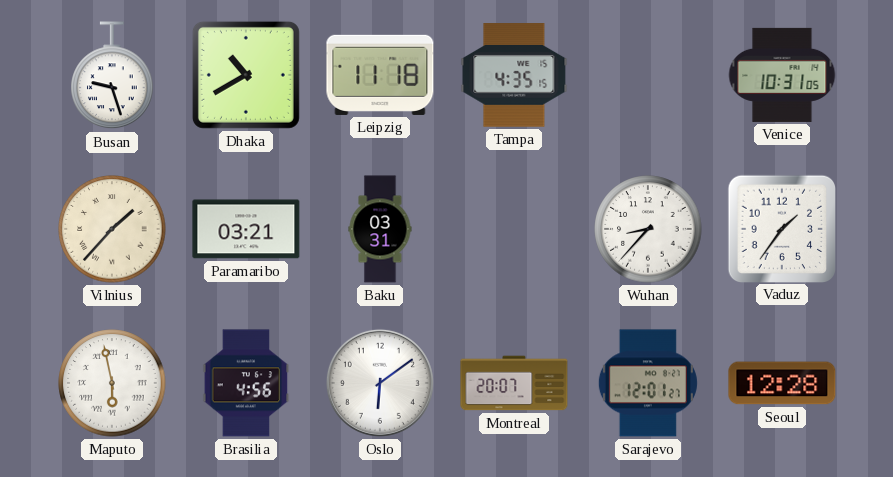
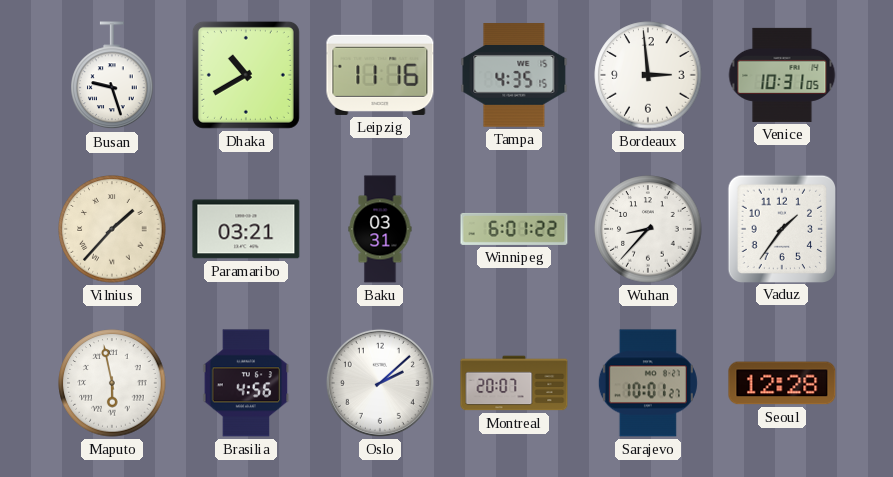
Leipzig: 11:18 -> 11:16
Bordeaux: none -> 2:59
Winnipeg: none -> 6:01
Oslo: 6:09 -> 2:08
Sarajevo: 12:01 -> 10:01
